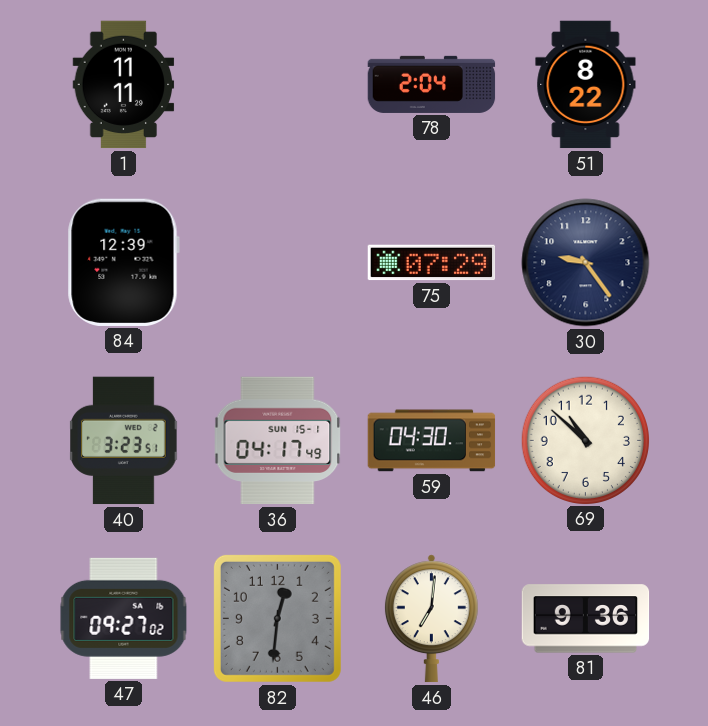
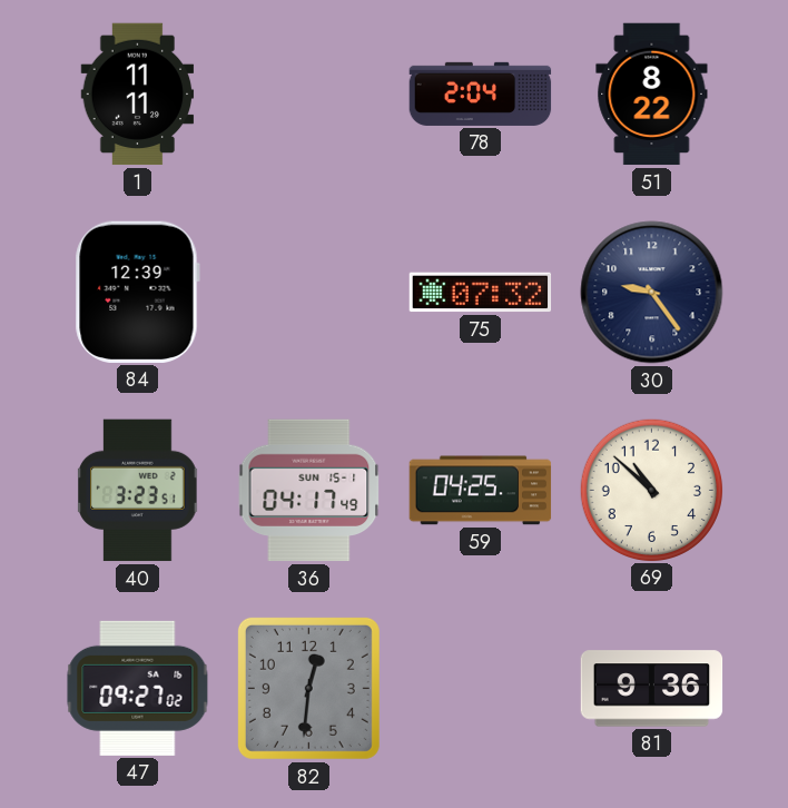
75: 07:29 -> 07:32
59: 04:30 -> 04:25
46: 7:01 -> none
